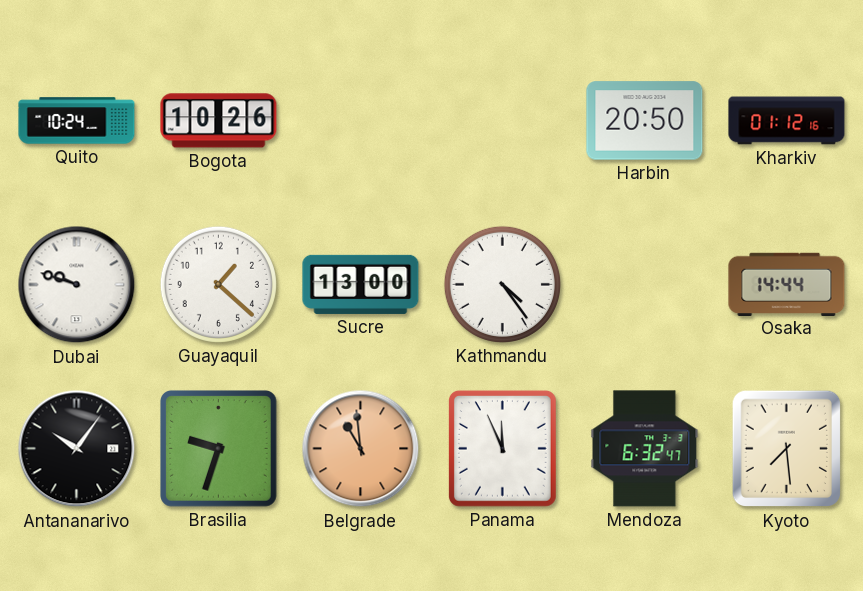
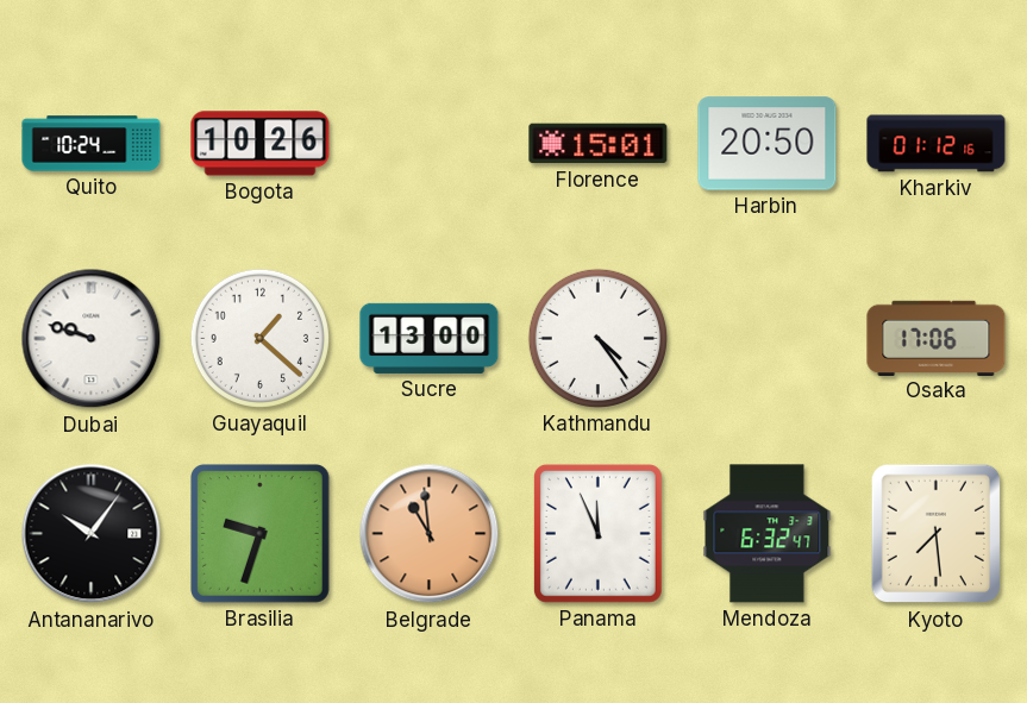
Florence: none -> 15:01
Osaka: 14:44 -> 17:06
